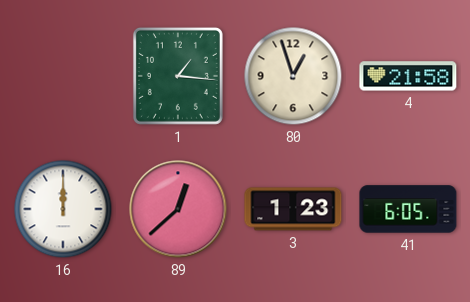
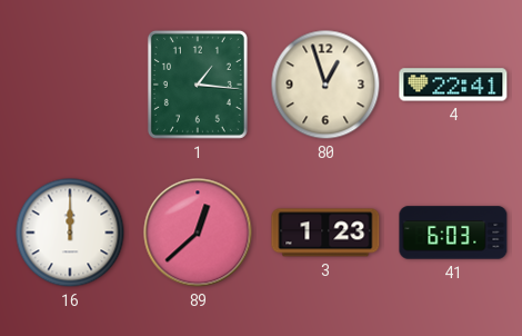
4: 21:58 -> 22:41
41: 6:05 -> 6:03
